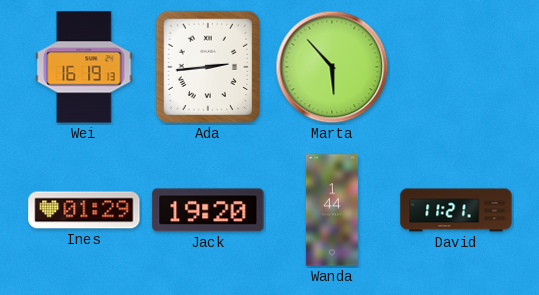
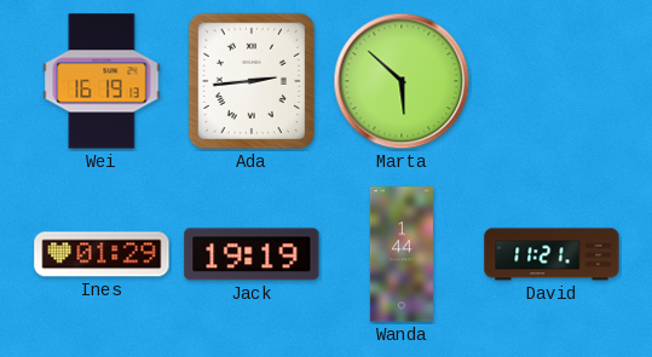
Marta: 5:53 -> 5:52
Jack: 19:20 -> 19:19
